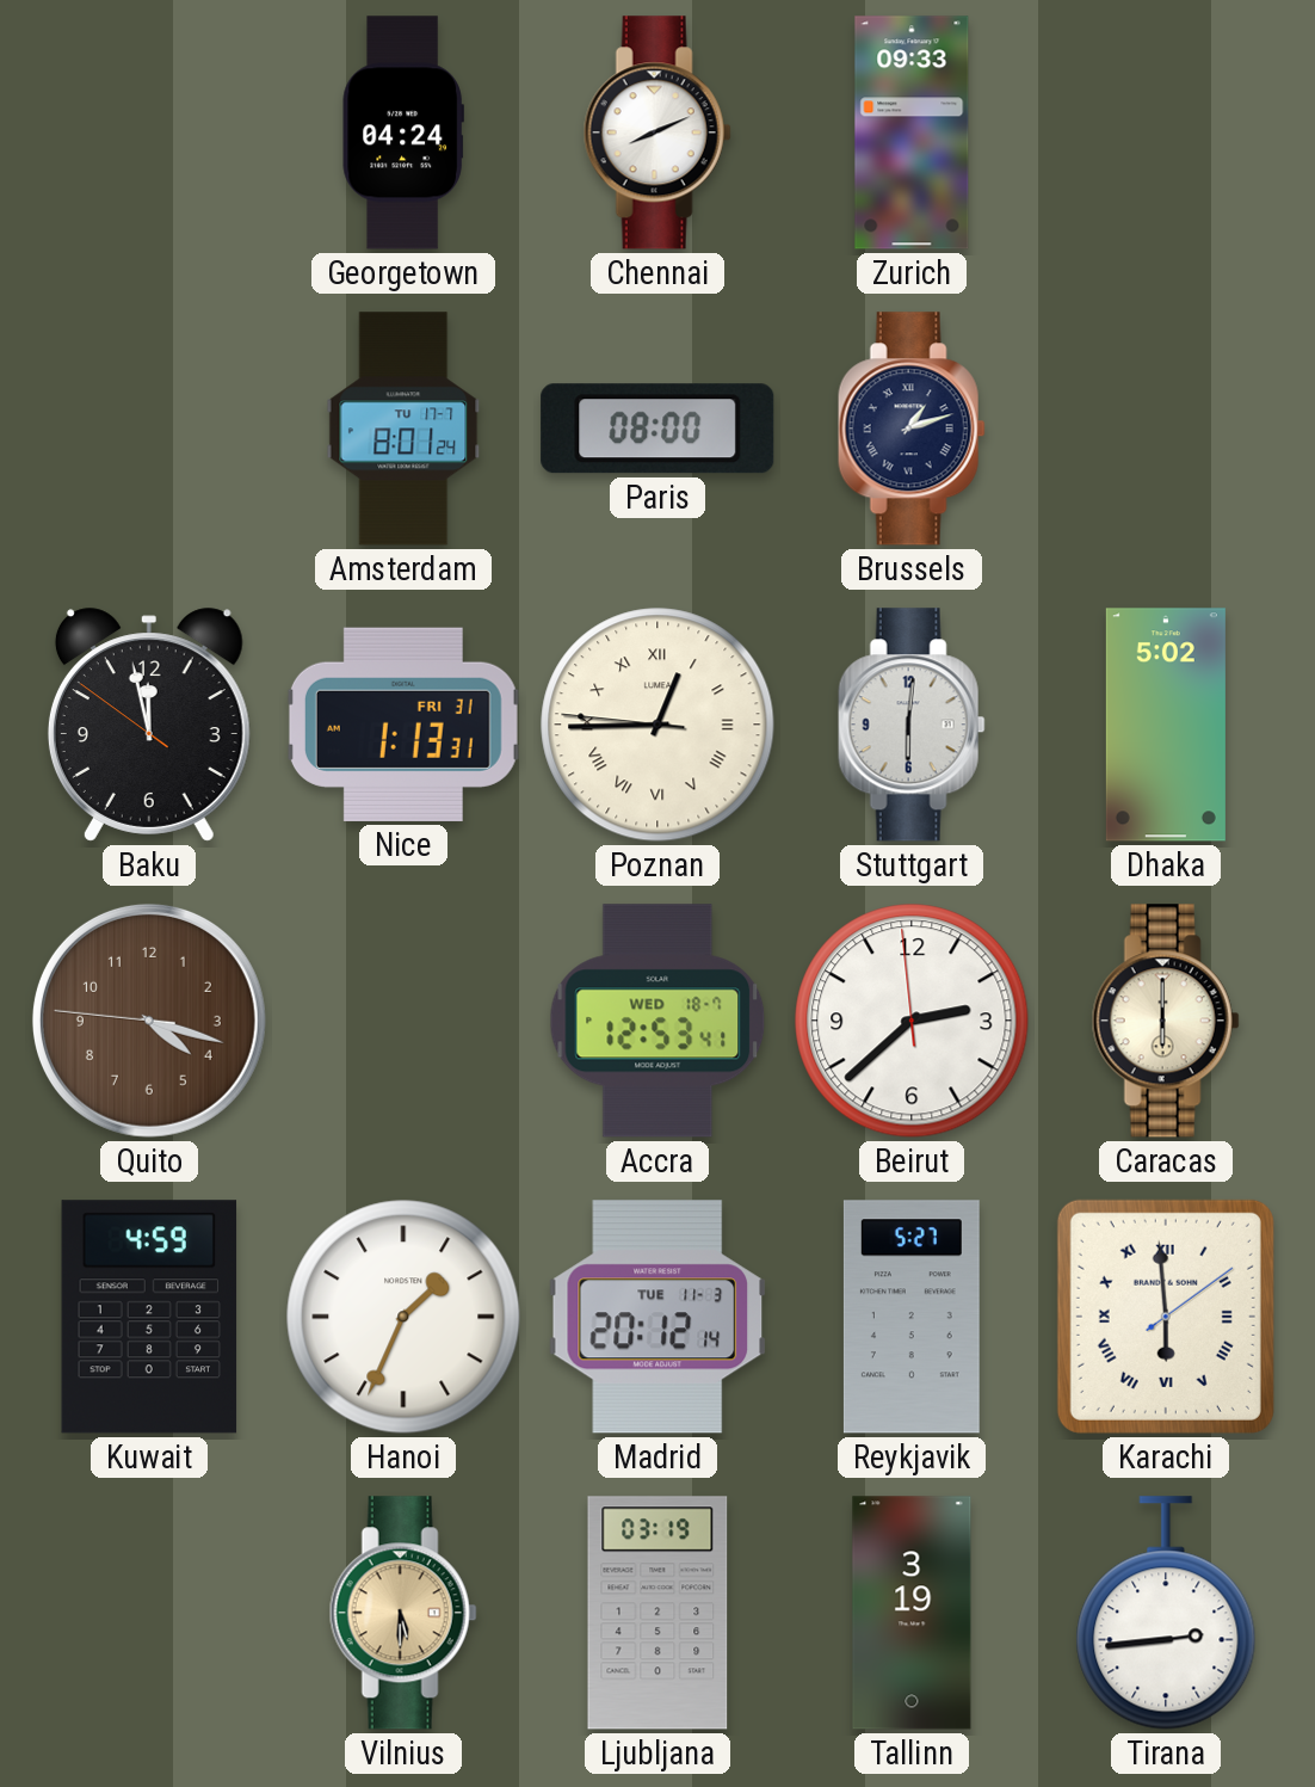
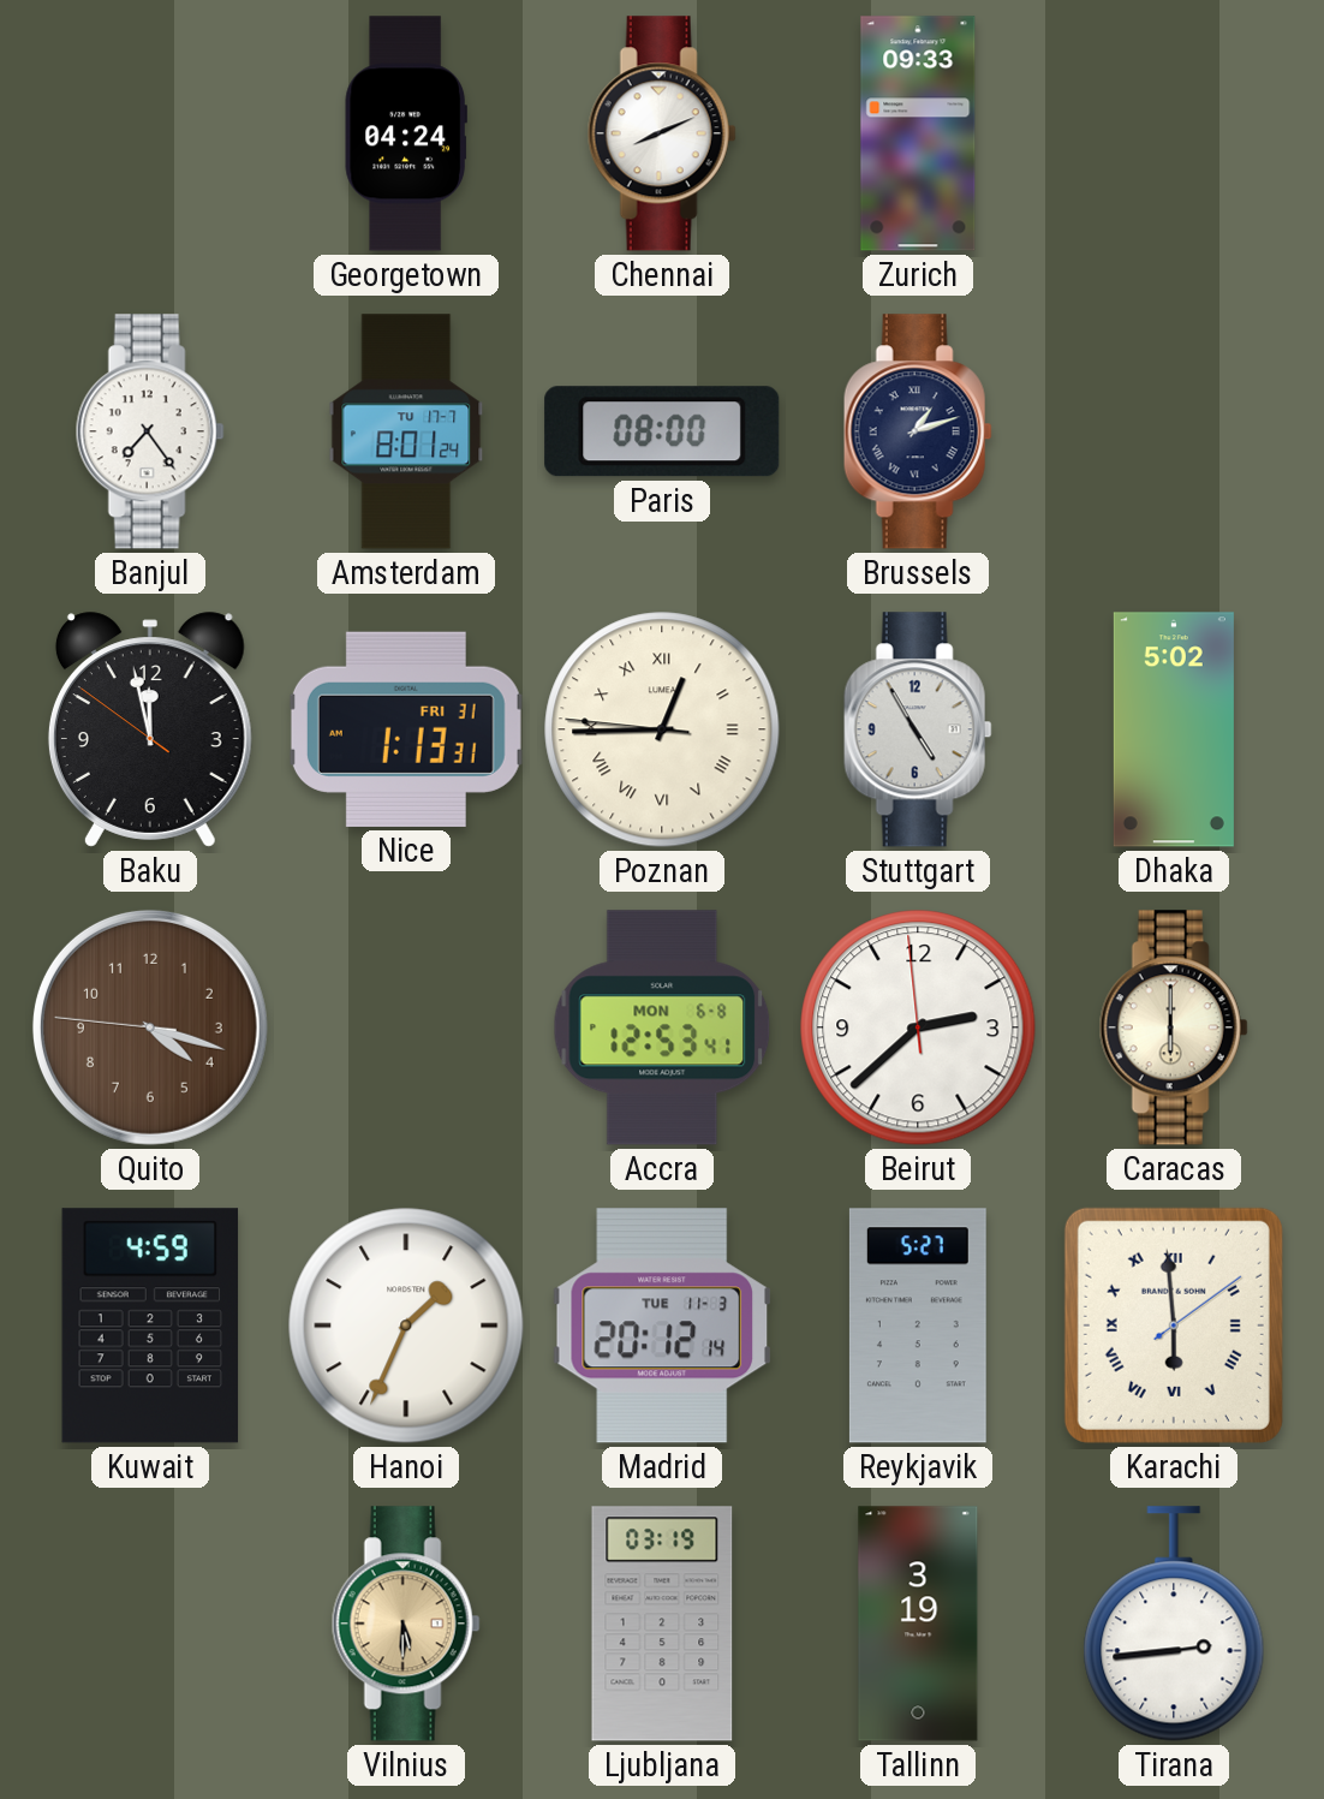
Banjul: none -> 7:24
Stuttgart: 6:01 -> 4:55
Accra date: WED 18-7 -> MON 6-8
